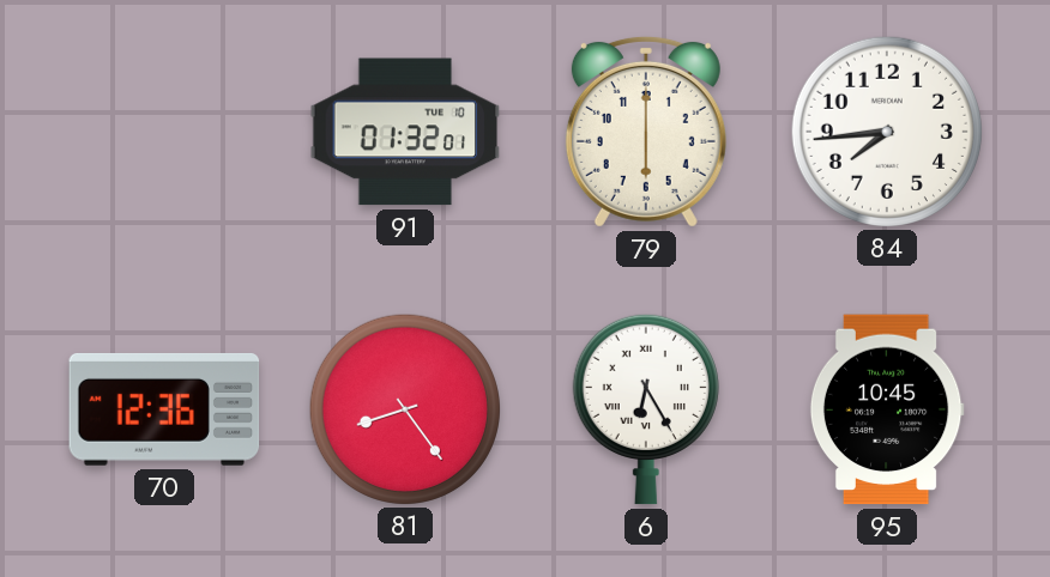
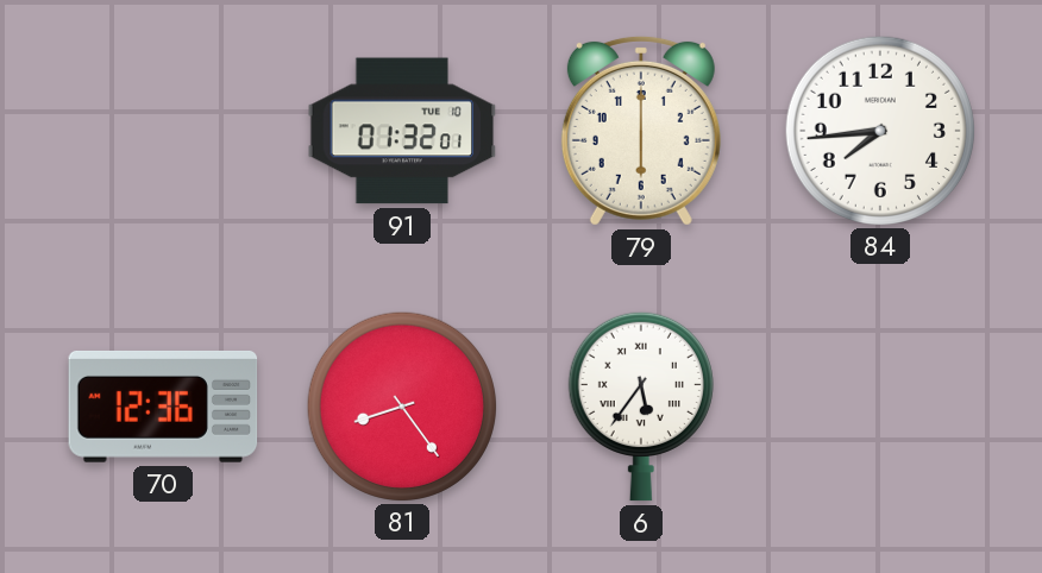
6: 6:25 -> 5:36
95: 10:45 -> none
